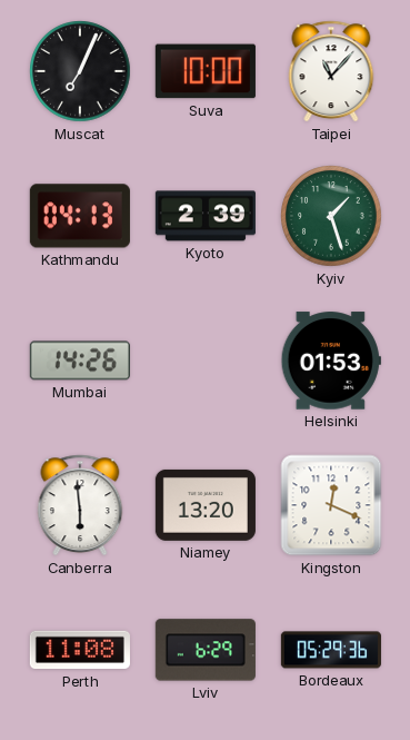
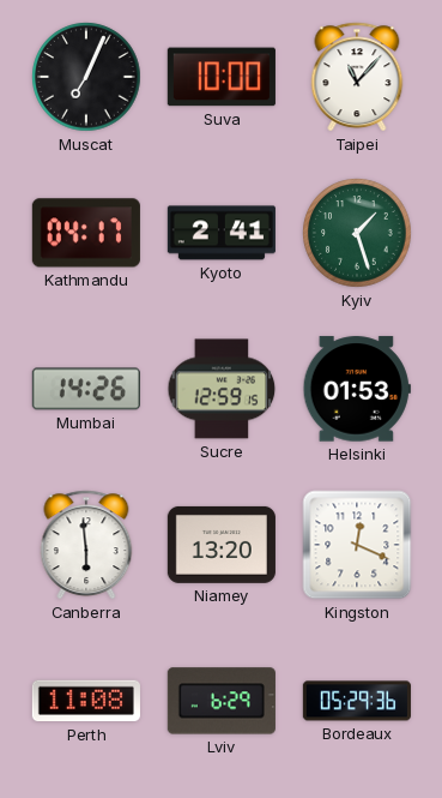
Kathmandu: 04:13 -> 04:17
Kyoto: 2:39 -> 2:41
Sucre: none -> 12:59
